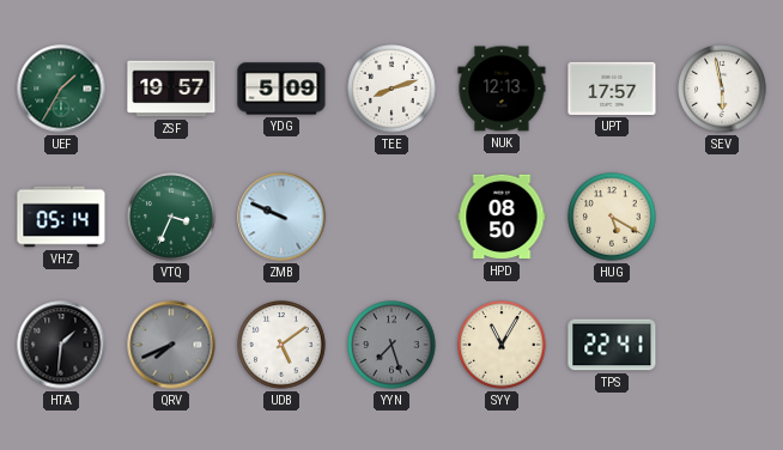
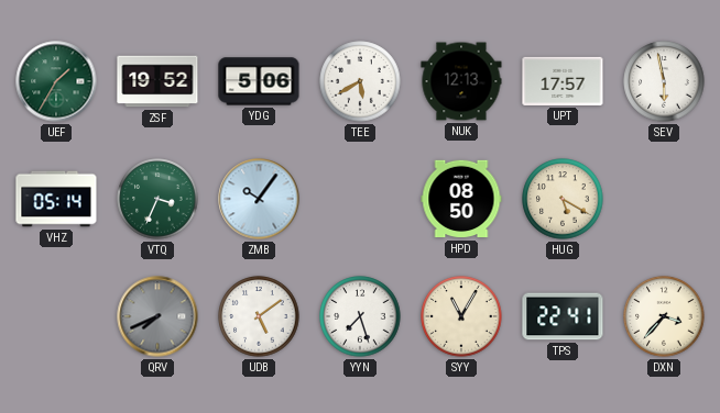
ZSF: 19:57 -> 19:52
YDG: 5:09 -> 5:06
TEE: 8:12 -> 5:40
ZMB: 9:49 -> 10:06
HTA: 1:31 -> none
YYN dial: grey -> white
DXN: none -> 3:37
